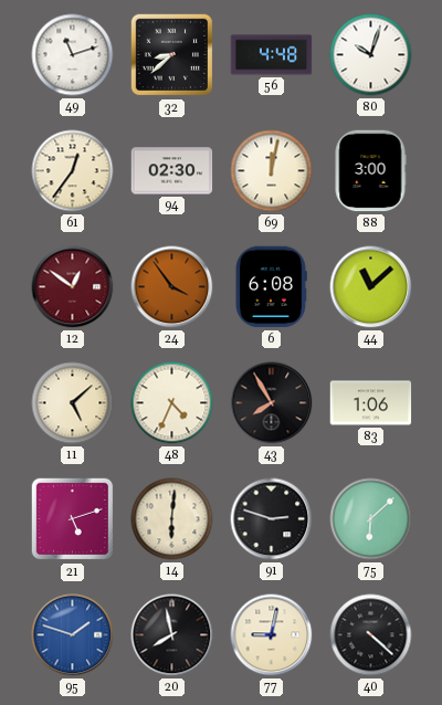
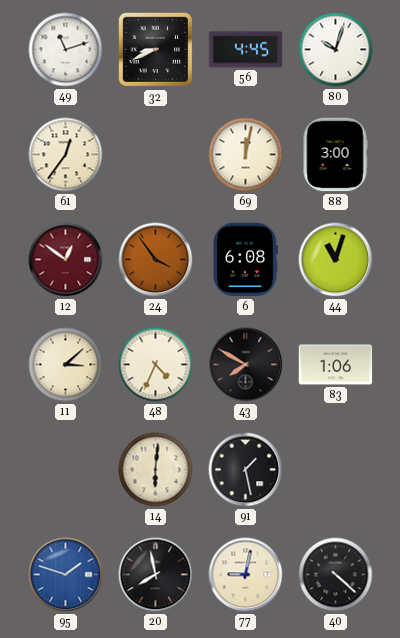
32: 8:38 -> 8:41
56: 4:48 -> 4:45
94: 02:30 -> none
44: 11:08 -> 11:03
11: 5:08 -> 3:08
43: 7:55 -> 7:50
21: 5:12 -> none
91: 2:48 -> 1:28
75: 6:08 -> none
